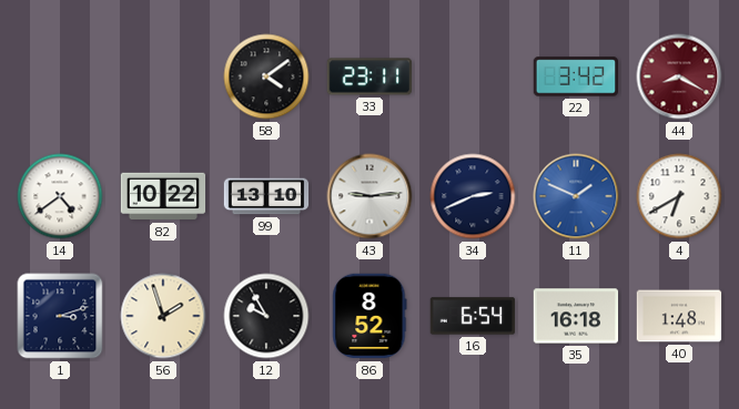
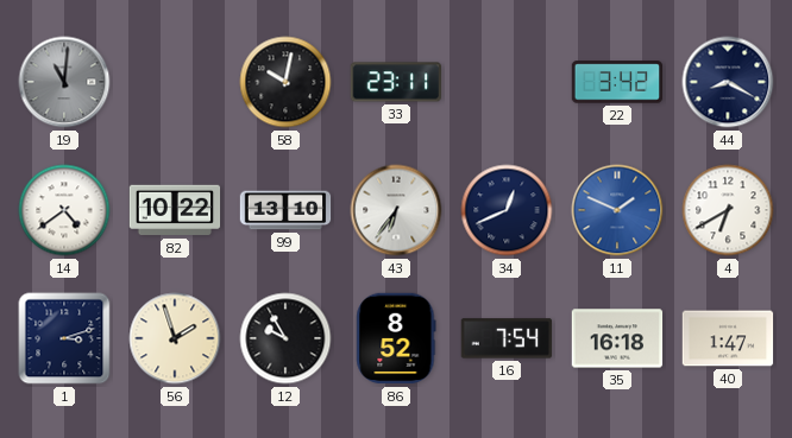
19: none -> 11:01
58: 4:09 -> 10:02
44 dial: burgundy -> navy
43: 9:14 -> 6:36
34: 2:41 -> 12:41
16: 6:54 -> 7:54
40: 1:48 -> 1:47
